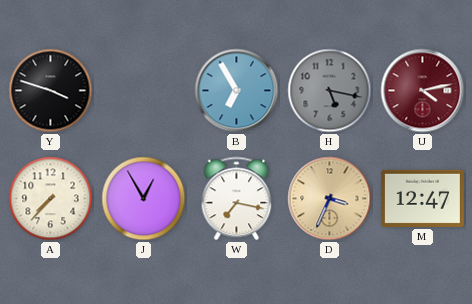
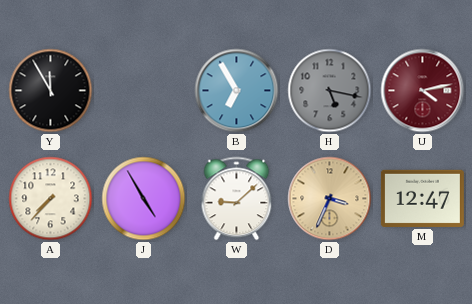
Y: 3:48 -> 11:55
J: 12:55 -> 4:55
W: 7:17 -> 9:08
